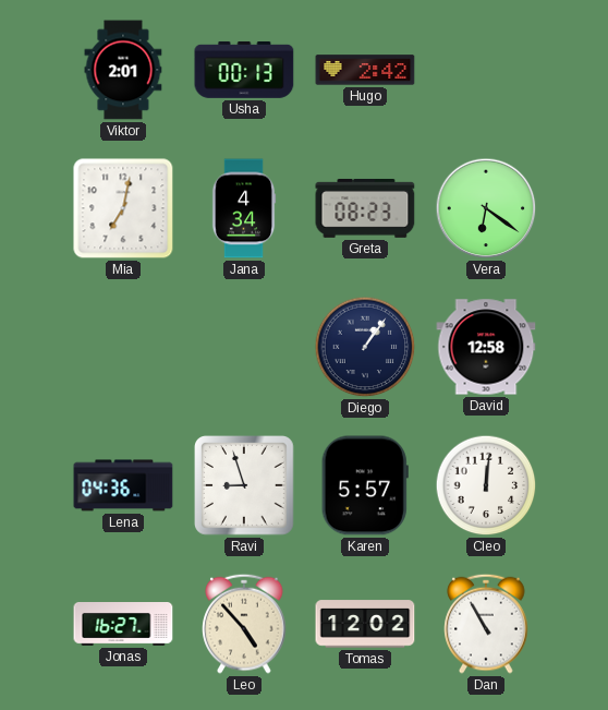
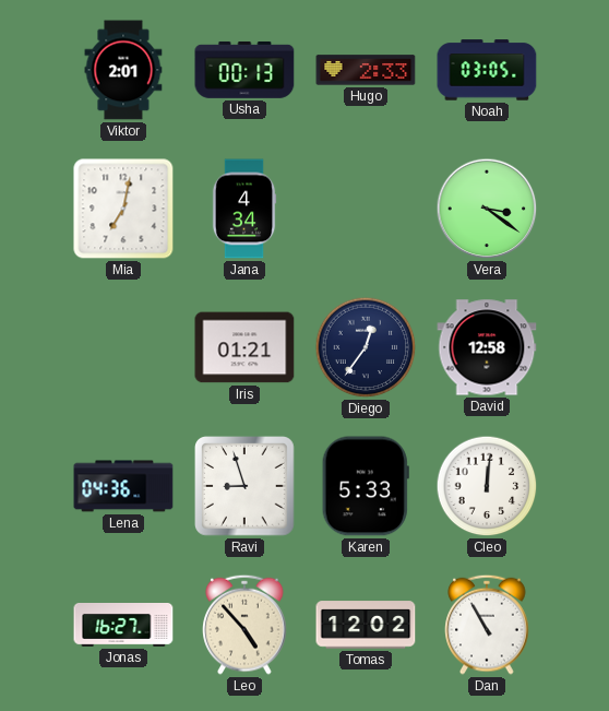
Hugo: 2:42 -> 2:33
Noah: none -> 03:05
Greta: 08:23 -> none
Vera: 6:21 -> 3:21
Iris: none -> 01:21
Diego: 1:06 -> 12:36
Karen: 5:57 -> 5:33
